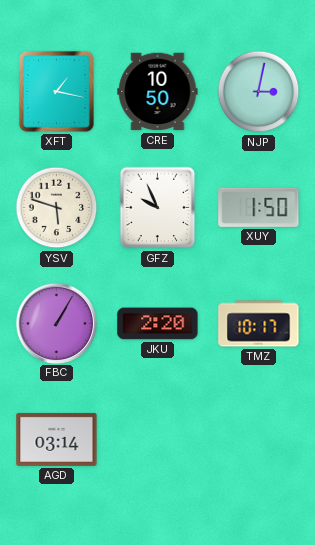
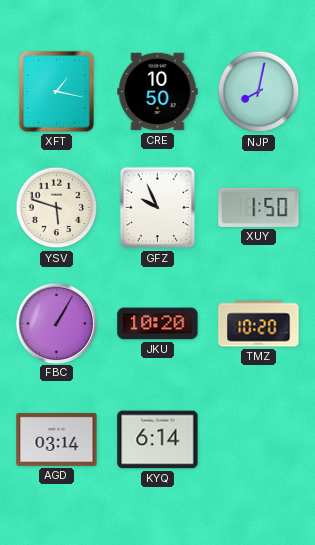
NJP: 3:02 -> 8:02
JKU: 2:20 -> 10:20
TMZ: 10:17 -> 10:20
KYQ: none -> 6:14
